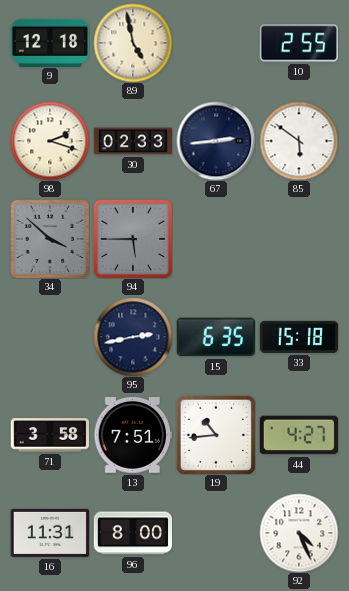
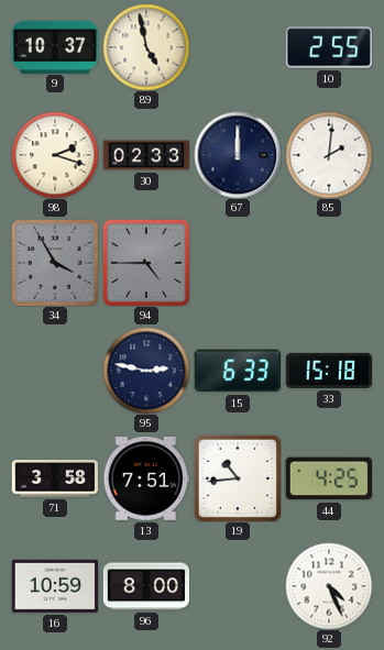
9: 12:18 -> 10:37
67: 2:44 -> 12:00
85: 5:51 -> 2:01
34: 3:52 -> 3:55
94: 5:45 -> 4:45
95: 2:43 -> 2:47
15: 6:35 -> 6:33
44: 4:27 -> 4:25
16: 11:31 -> 10:59
